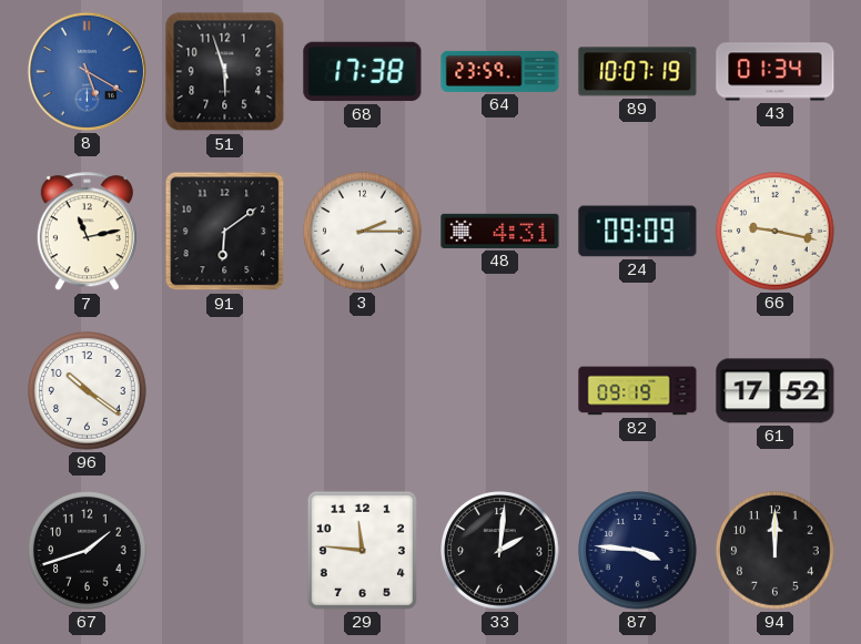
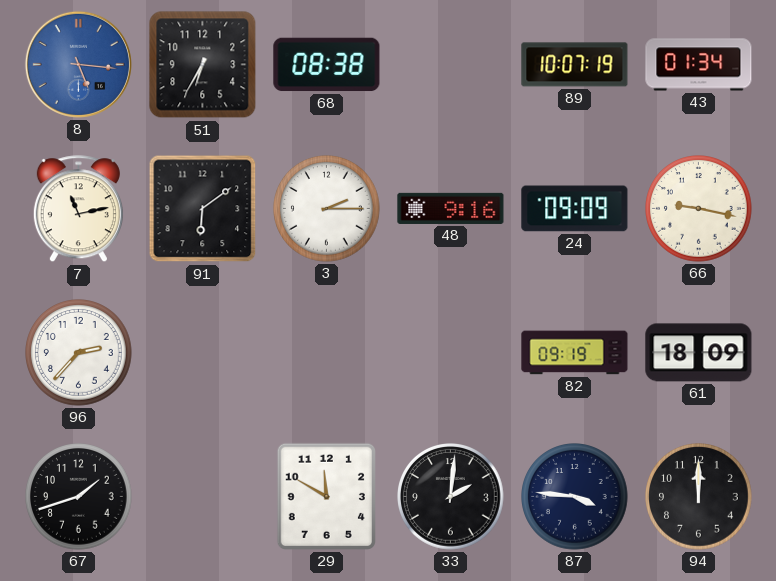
8: 5:20 -> 5:16
51: 5:57 -> 6:35
68: 17:38 -> 08:38
64: 23:59 -> none
48: 4:31 -> 9:16
96: 10:21 -> 2:37
61: 17:52 -> 18:09
29: 11:46 -> 11:50
